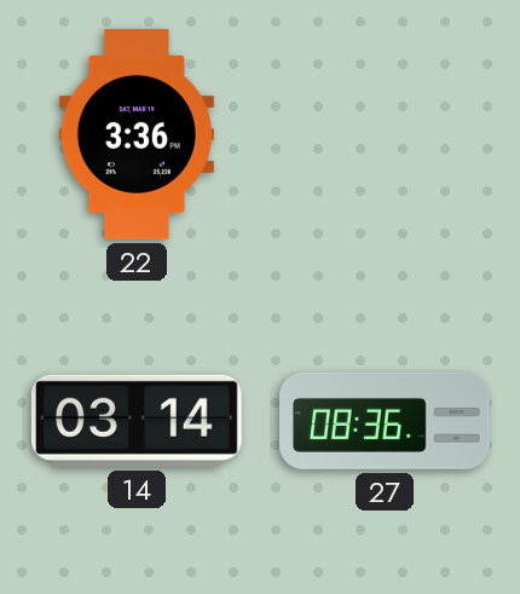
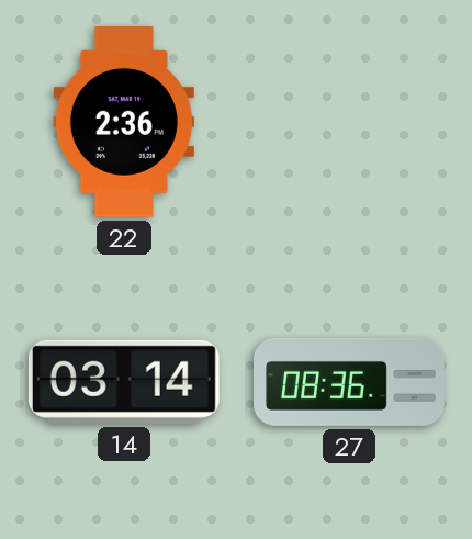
22: 3:36 -> 2:36
